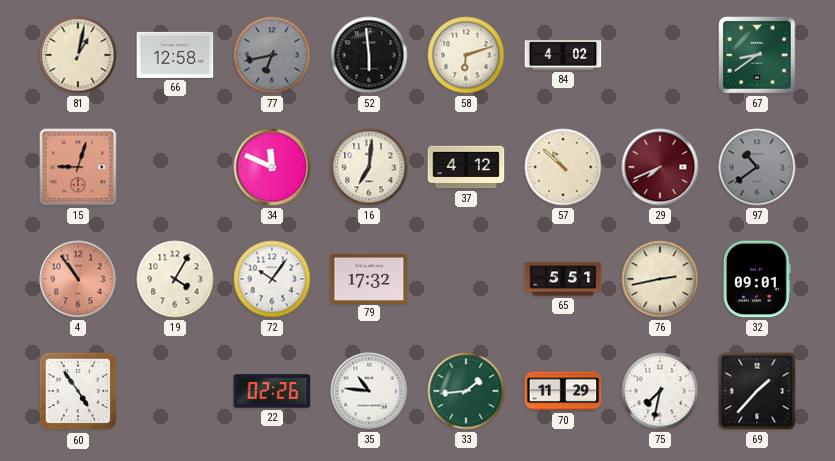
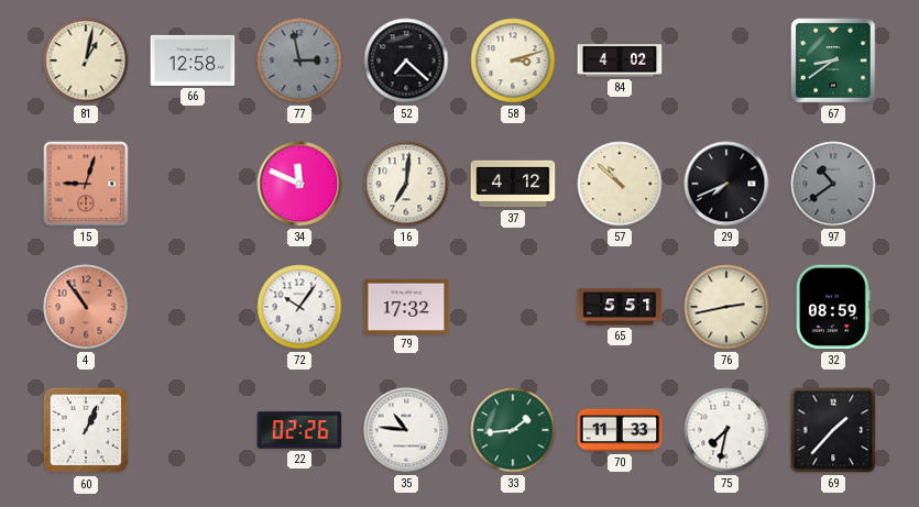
77: 6:43 -> 2:58
52: 5:59 -> 7:22
58: 6:12 -> 3:12
29 dial: burgundy -> black
19: 4:05 -> none
32: 09:01 -> 08:59
60: 4:54 -> 1:04
70: 11:29 -> 11:33
